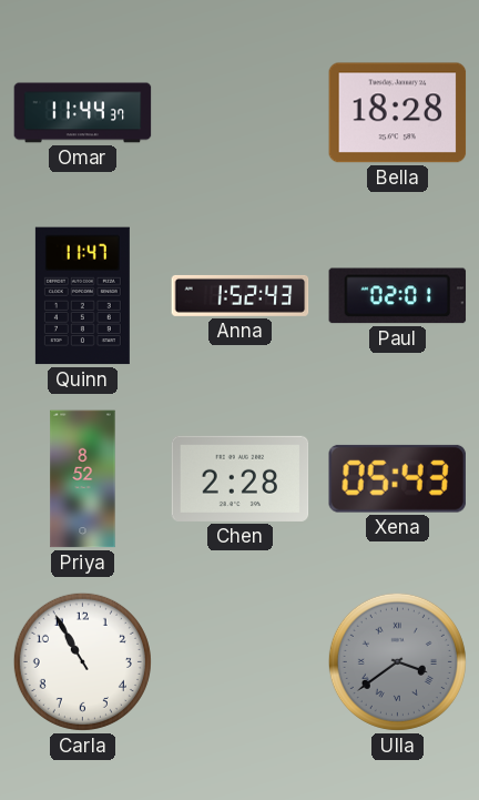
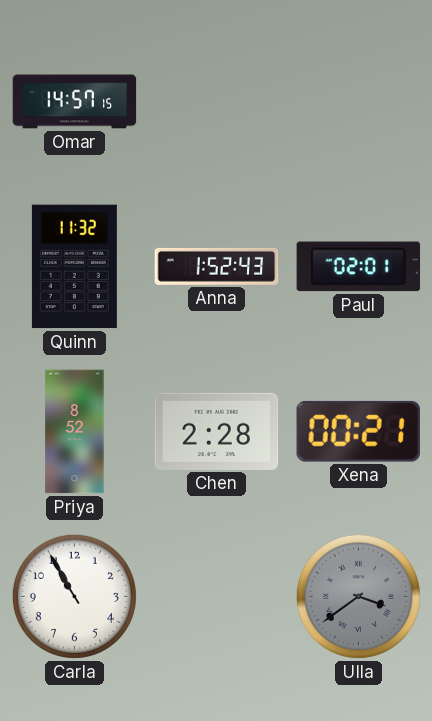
Omar: 11:44 -> 14:57
Bella: 18:28 -> none
Quinn: 11:47 -> 11:32
Xena: 05:43 -> 00:21
